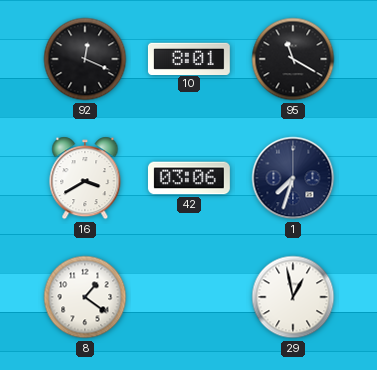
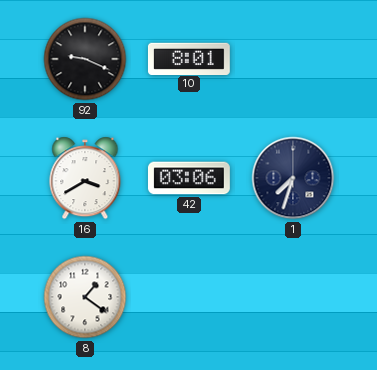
92: 12:19 -> 9:19
95: 11:20 -> none
29: 12:58 -> none
